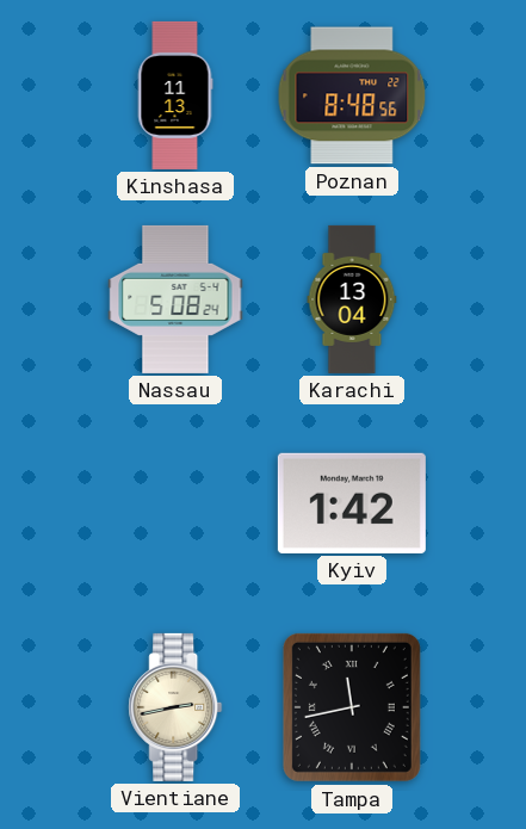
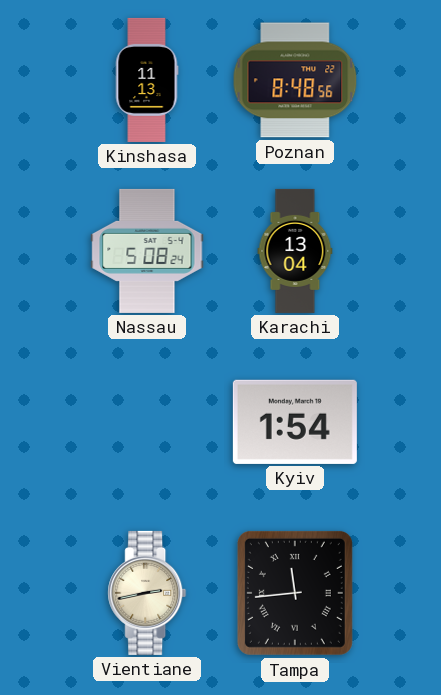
Kyiv: 1:42 -> 1:54
Tampa: 11:43 -> 11:44
